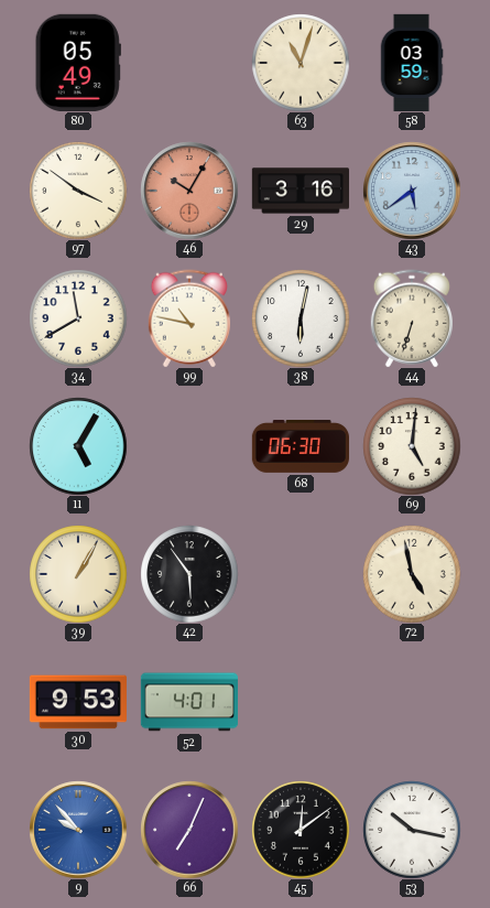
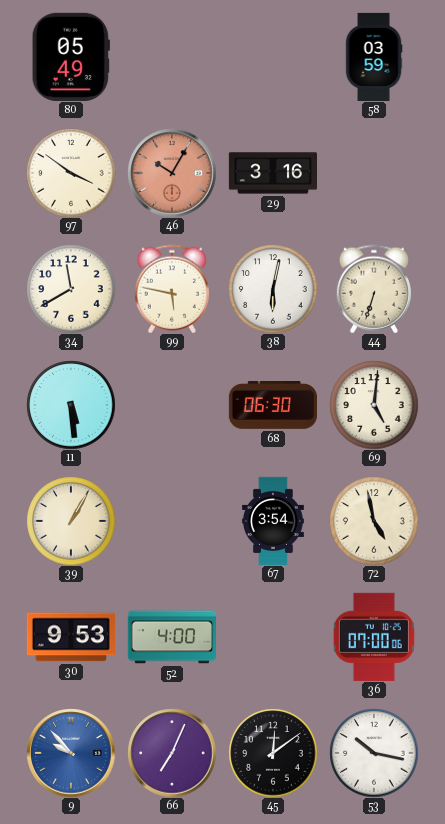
63: 11:03 -> none
43: 5:39 -> none
99: 10:47 -> 5:47
11: 5:05 -> 5:29
42: 5:54 -> none
67: none -> 3:54
52: 4:01 -> 4:00
36: none -> 07:00
